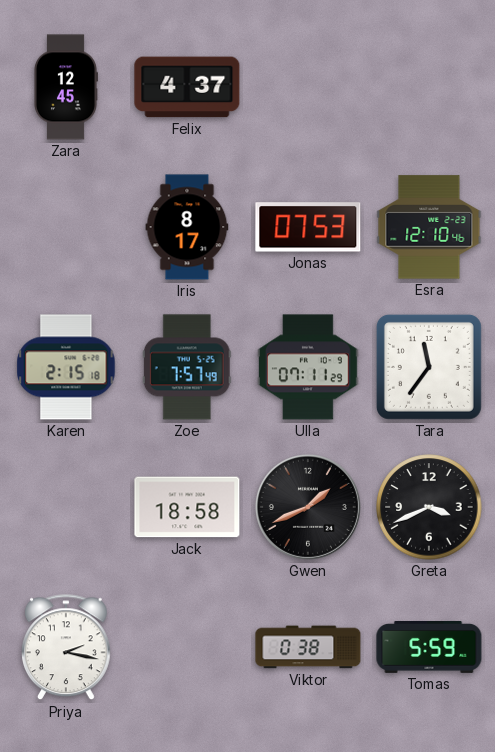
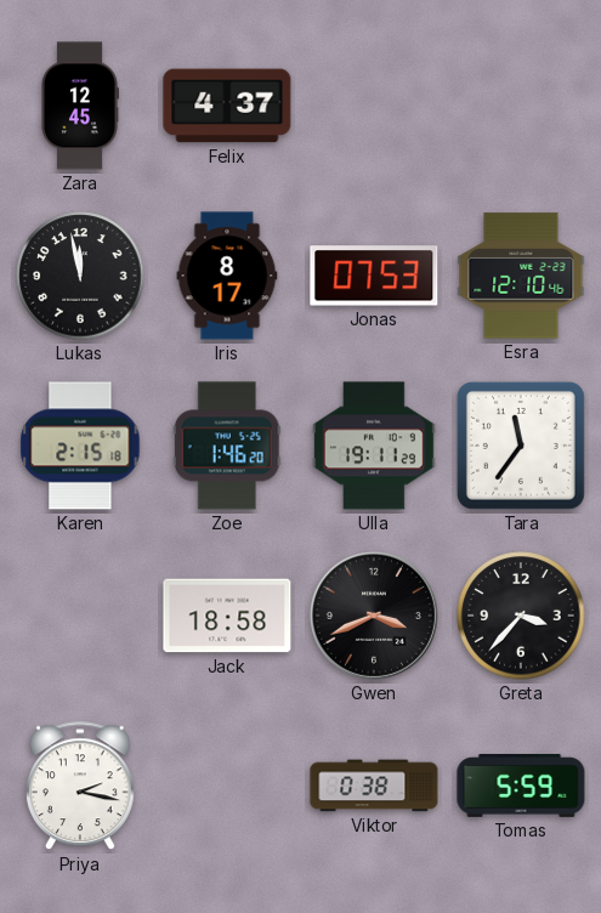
Lukas: none -> 11:58
Zoe: 7:57 -> 1:46
Ulla: 07:11 -> 19:11
Gwen: 1:41 -> 3:41
Greta: 3:41 -> 3:37
